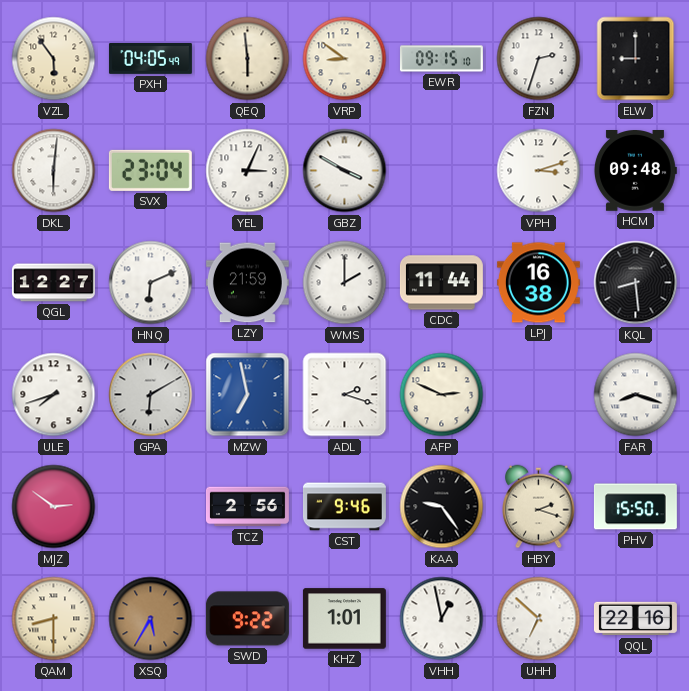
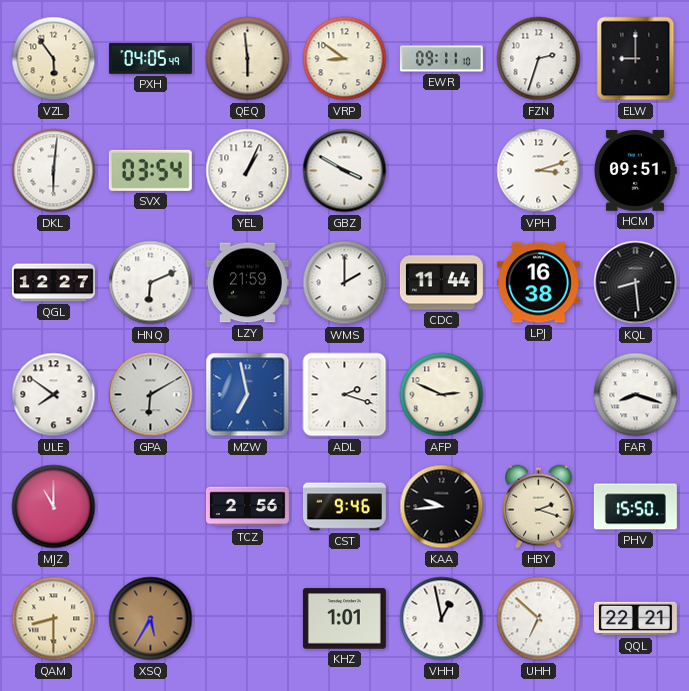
EWR: 09:15 -> 09:11
SVX: 23:04 -> 03:54
YEL: 3:04 -> 1:04
HCM: 09:48 -> 09:51
ULE: 7:42 -> 7:51
MJZ: 2:51 -> 11:00
KAA: 9:24 -> 9:44
SWD: 9:22 -> none
QQL: 22:16 -> 22:21
